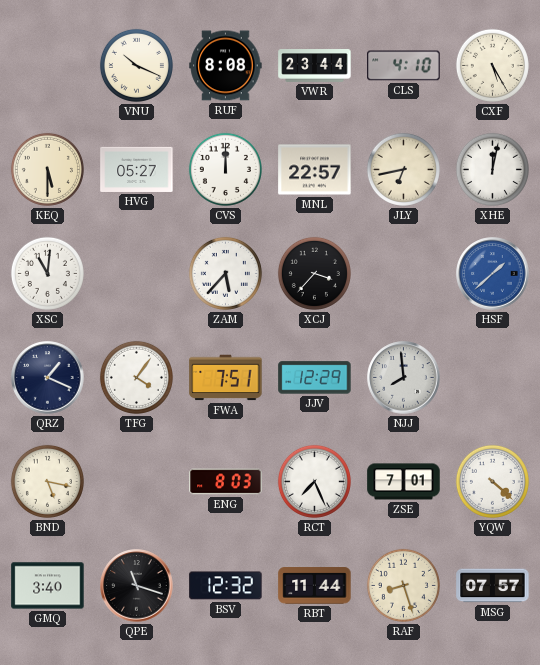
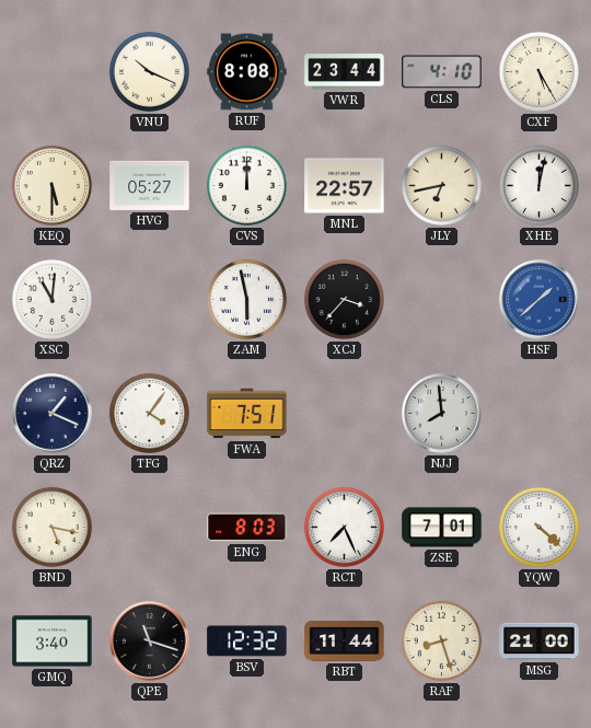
ZAM: 5:37 -> 5:58
JJV: 12:29 -> none
MSG: 07:57 -> 21:00
